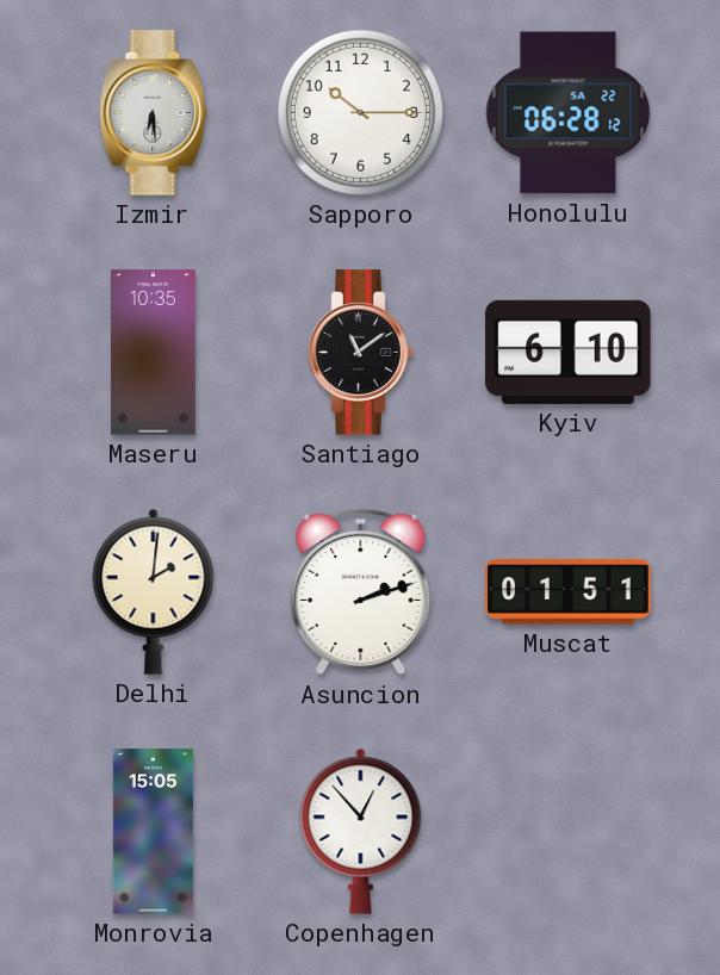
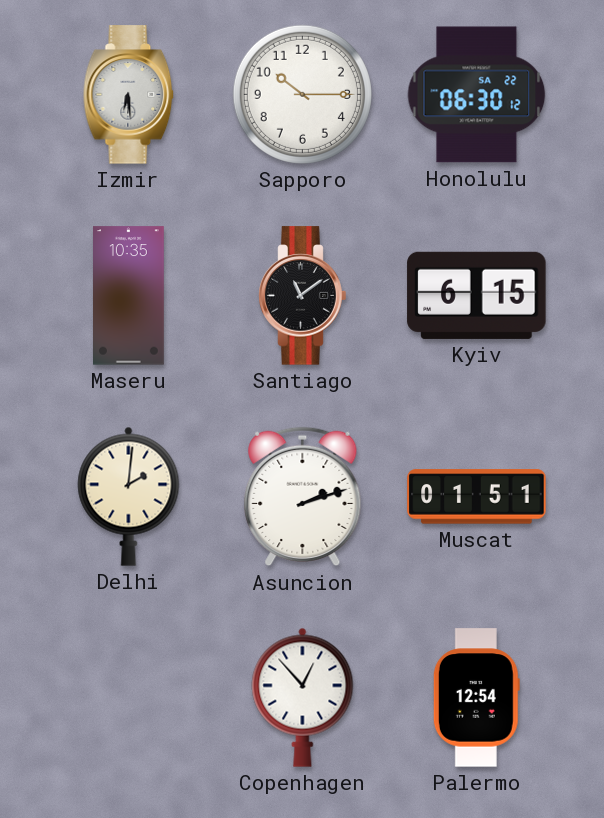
Honolulu: 06:28 -> 06:30
Kyiv: 6:10 -> 6:15
Monrovia: 15:05 -> none
Palermo: none -> 12:54
